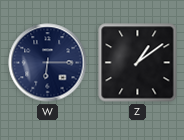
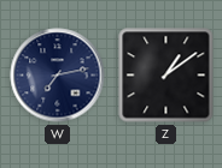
W: 6:15 -> 7:13
